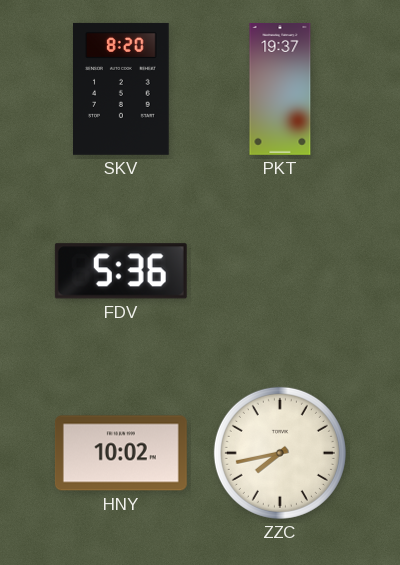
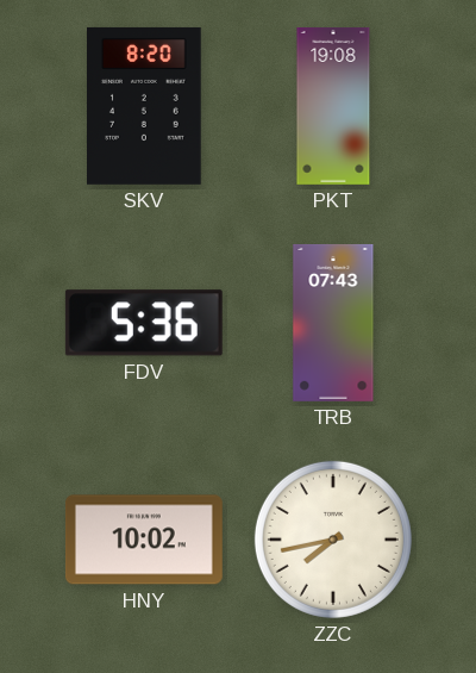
PKT: 19:37 -> 19:08
TRB: none -> 07:43
